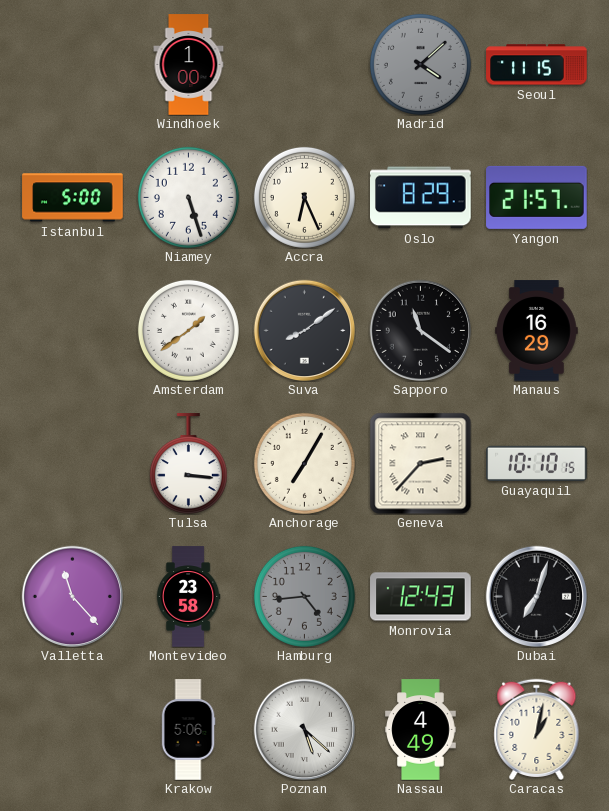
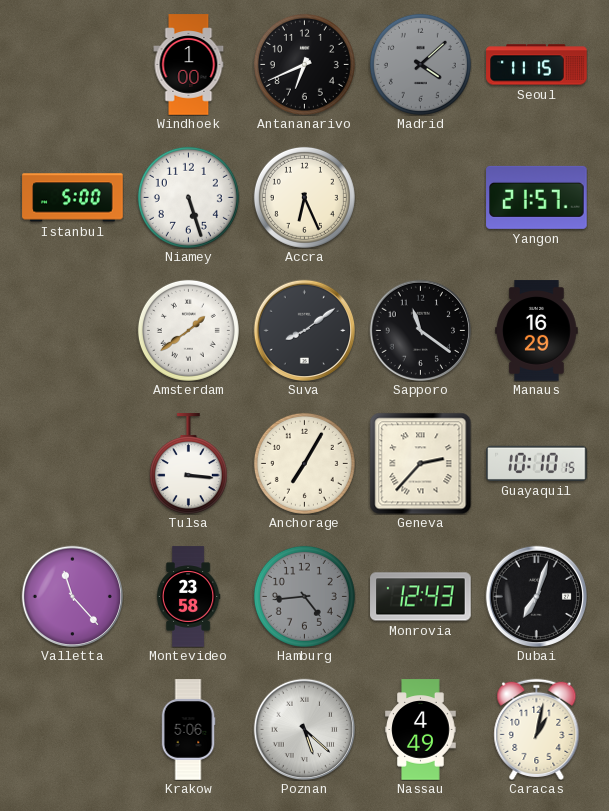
Antananarivo: none -> 6:41
Oslo: 8:29 -> none
